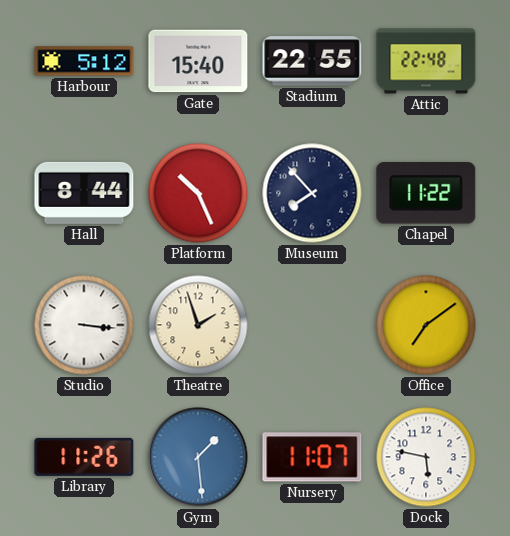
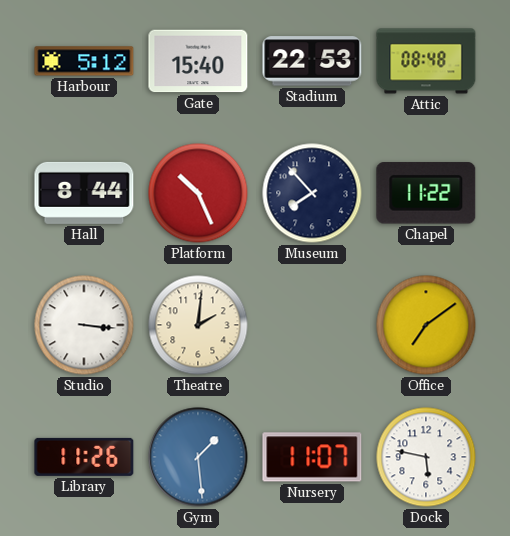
Stadium: 22:55 -> 22:53
Attic: 22:48 -> 08:48
Theatre: 1:57 -> 2:01
